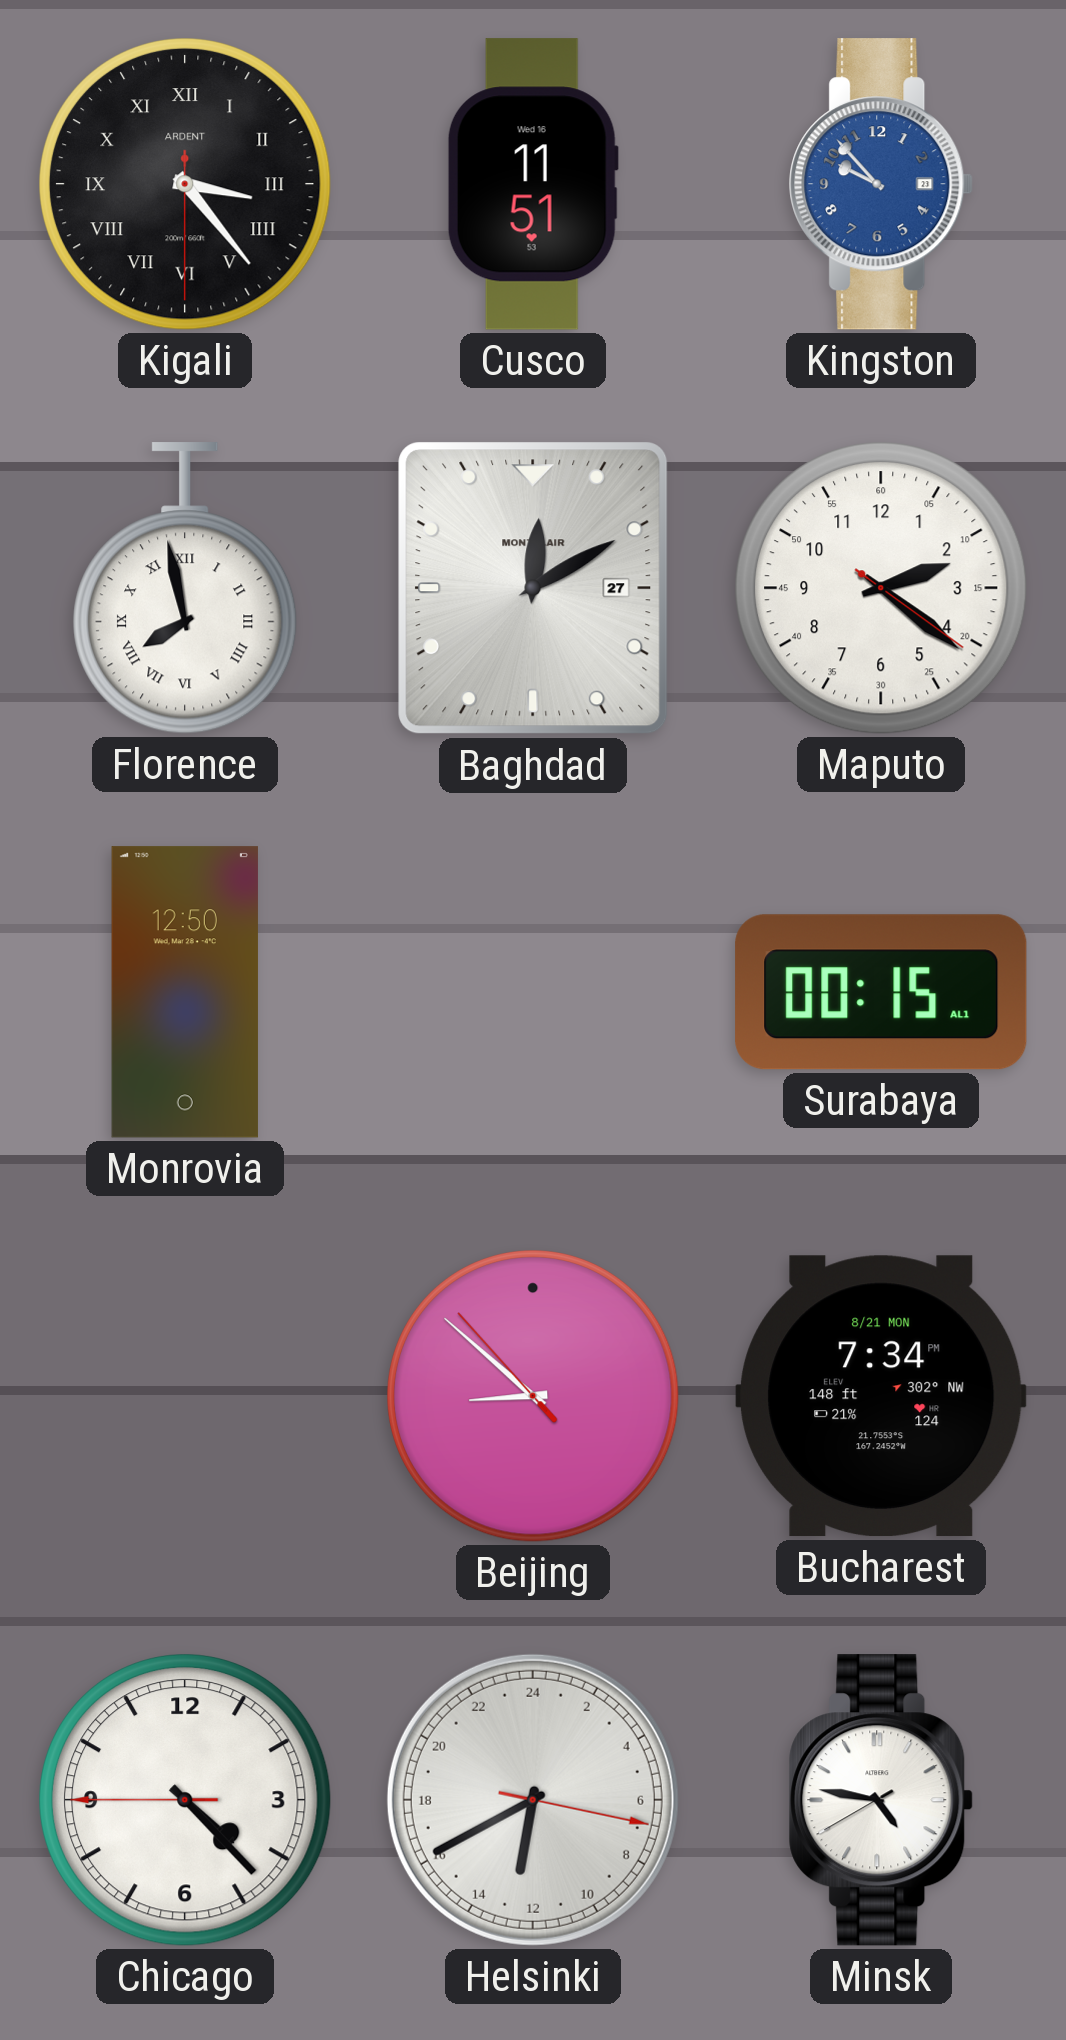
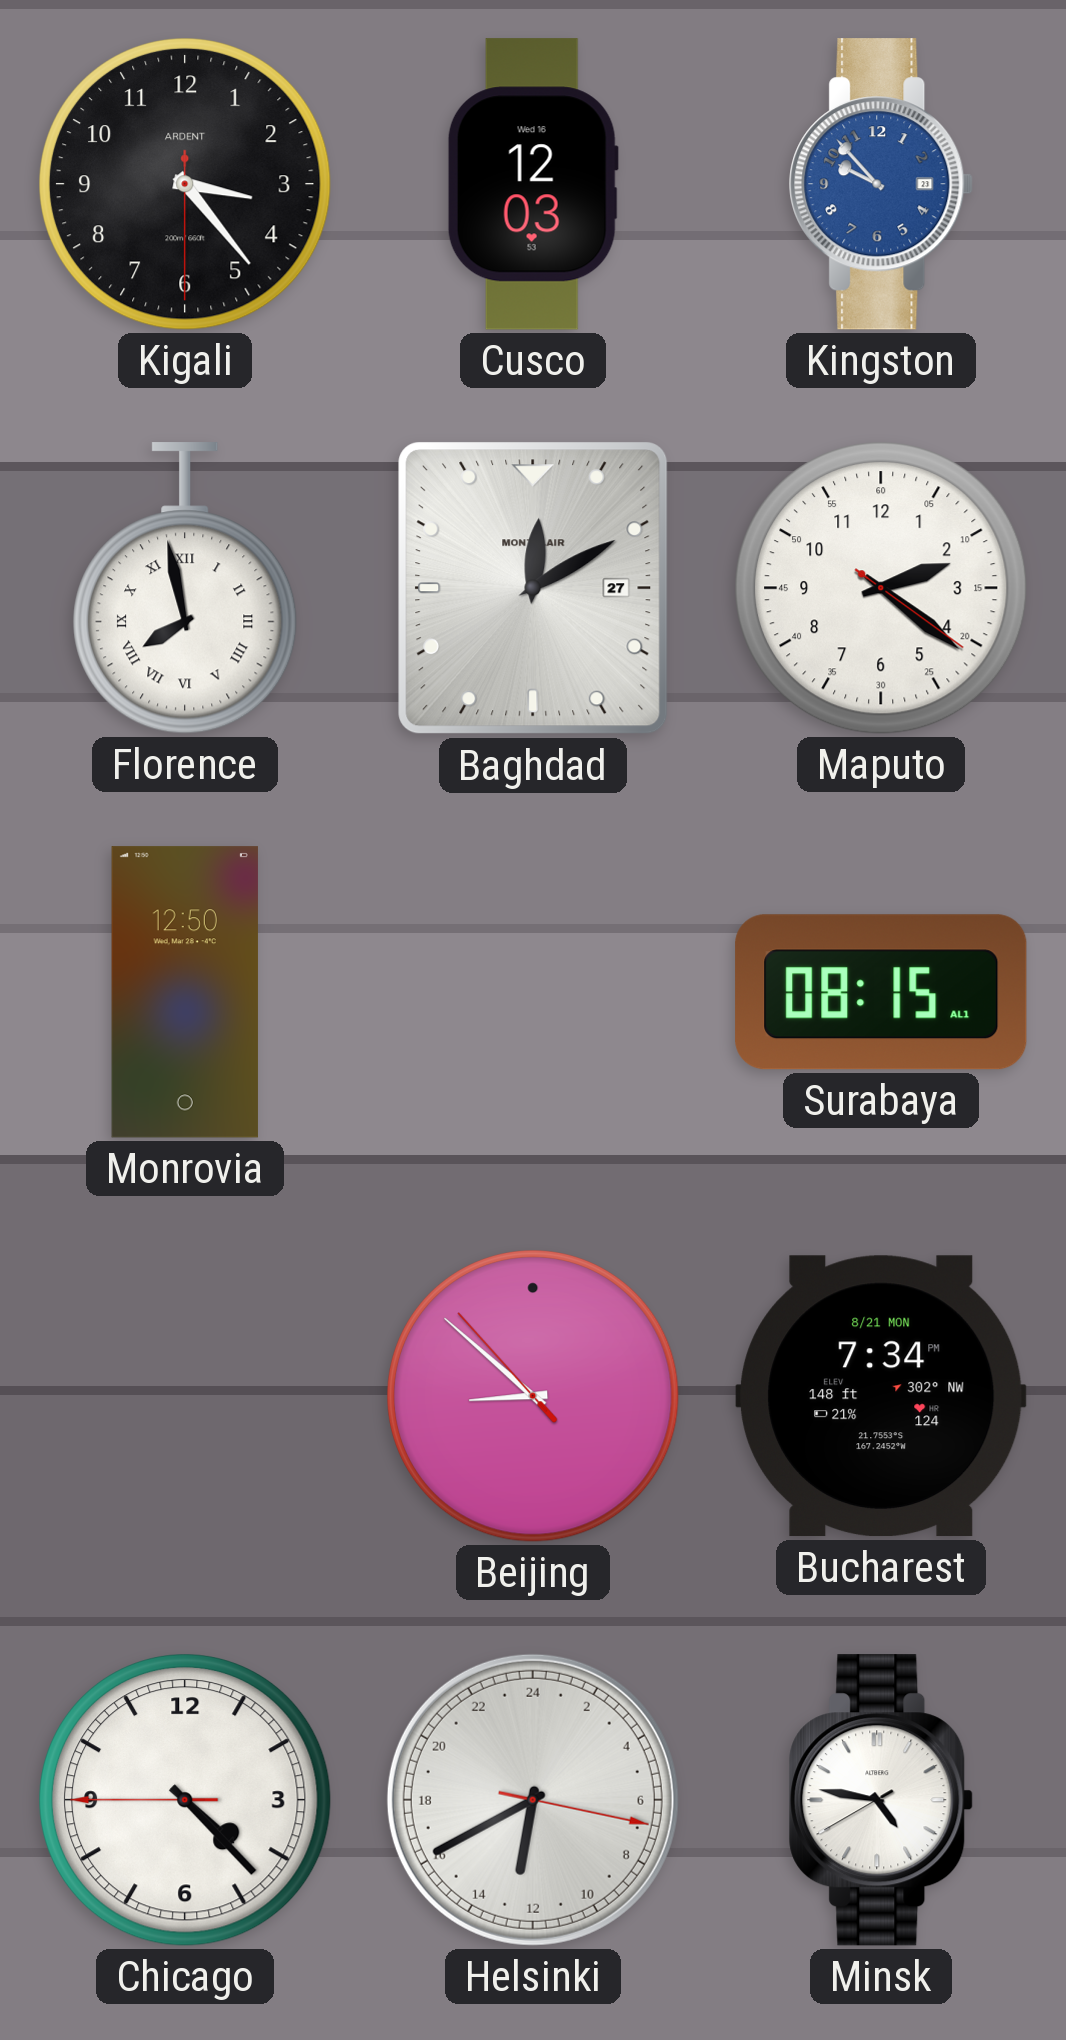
Kigali numerals: Roman -> Arabic
Cusco: 11:51 -> 12:03
Surabaya: 00:15 -> 08:15
